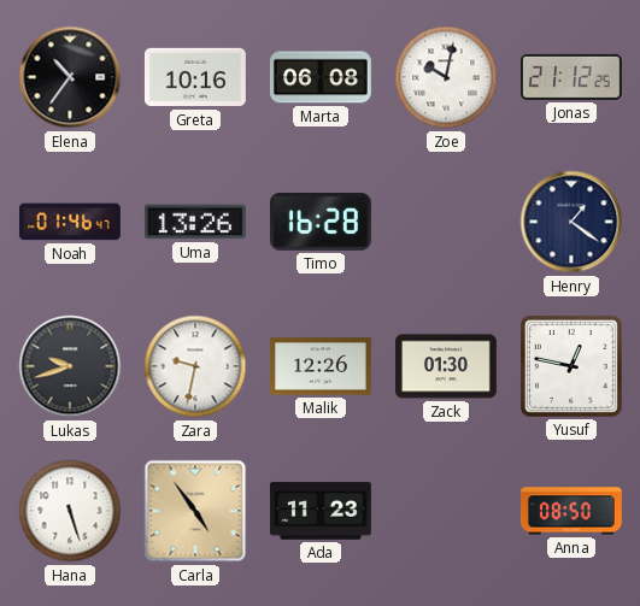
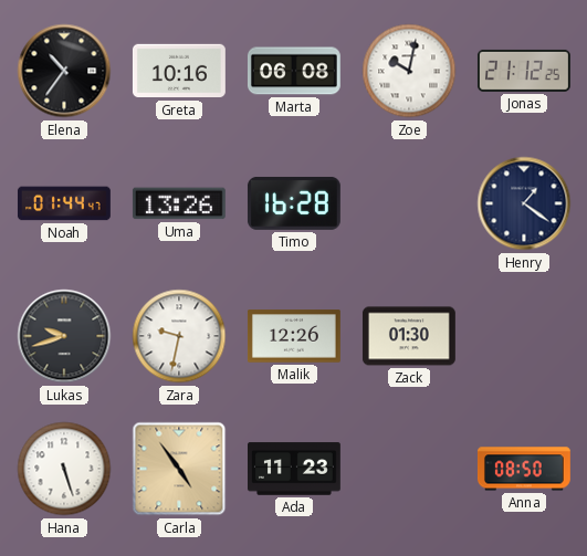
Noah: 01:46 -> 01:44
Yusuf: 12:47 -> none
